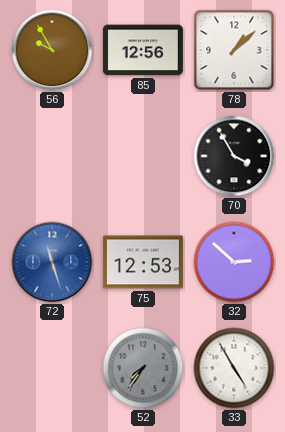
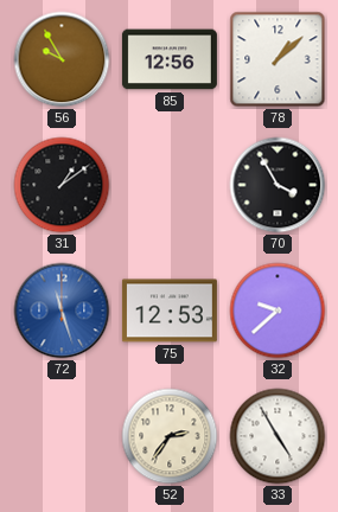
31: none -> 1:09
32: 2:52 -> 9:38
52: 7:36 -> 2:36
52 dial: grey -> cream
